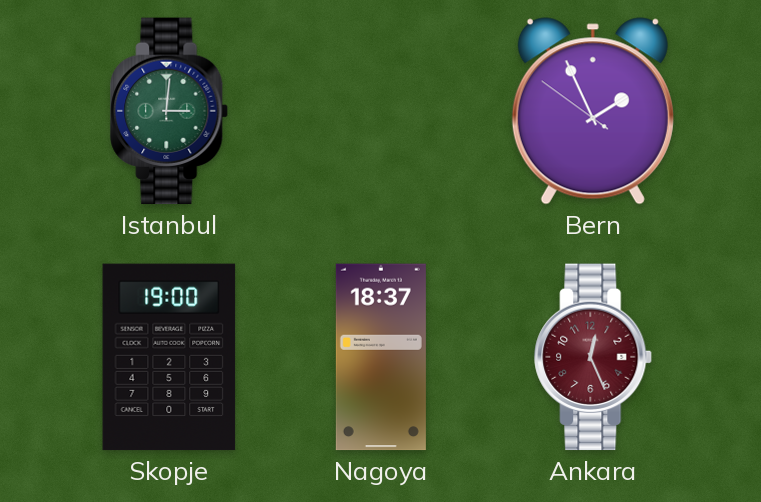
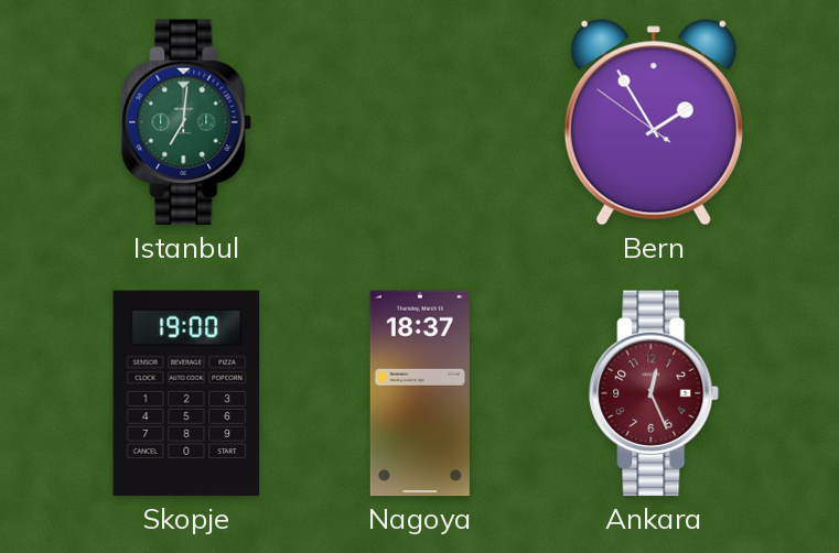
Istanbul: 3:01 -> 7:01
Bern: 1:55 -> 1:54
